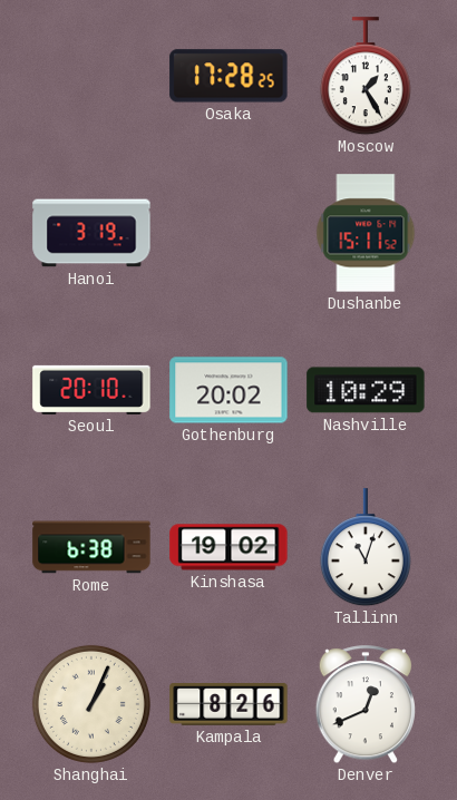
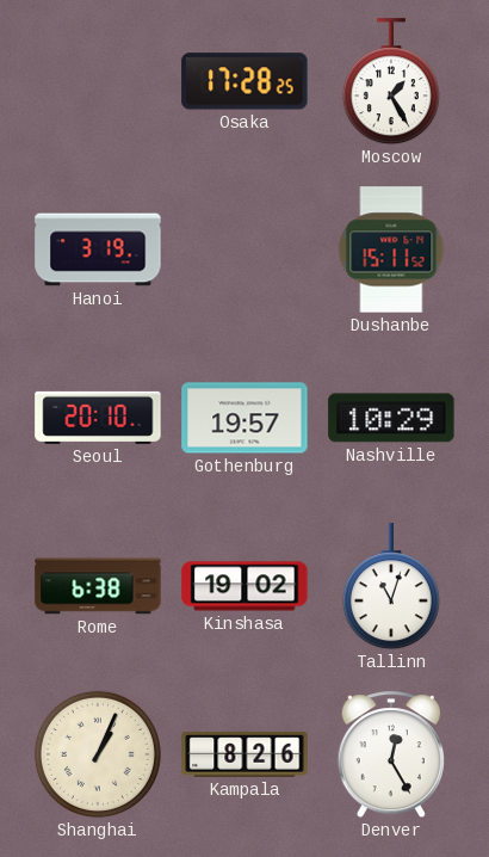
Gothenburg: 20:02 -> 19:57
Denver: 12:41 -> 12:25
